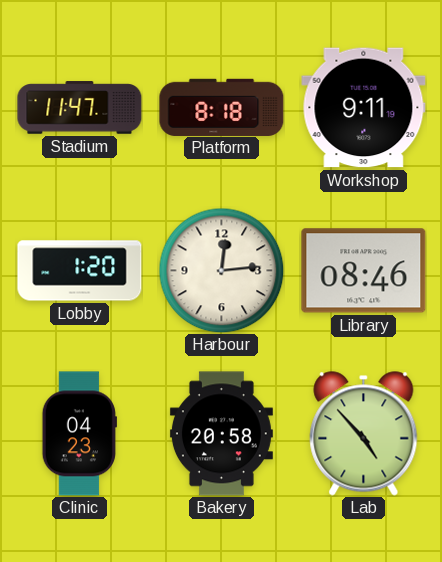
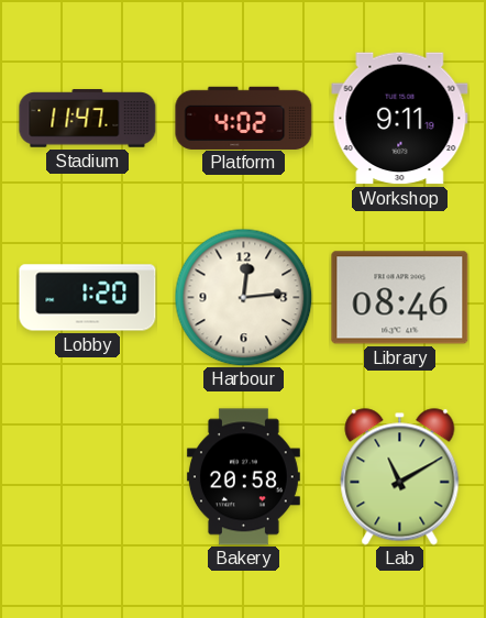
Platform: 8:18 -> 4:02
Clinic: 04:23 -> none
Lab: 4:53 -> 11:10
